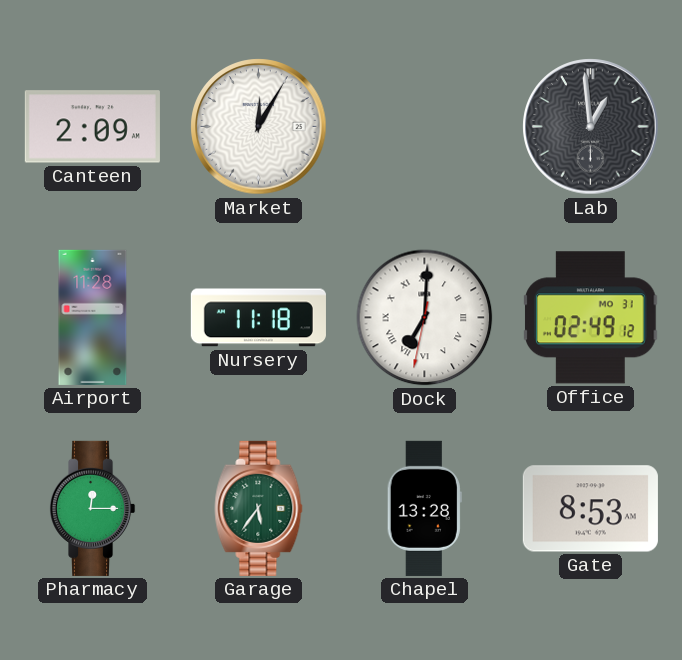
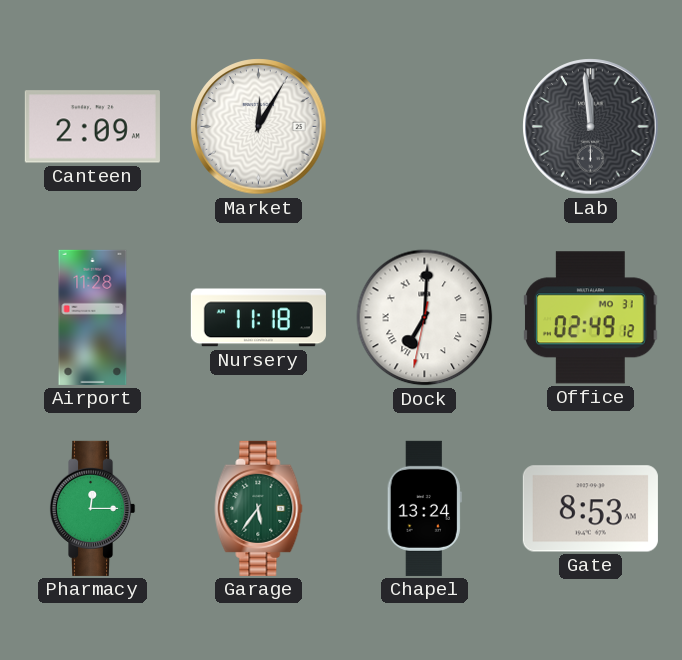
Lab: 12:59 -> 11:59
Chapel: 13:28 -> 13:24
